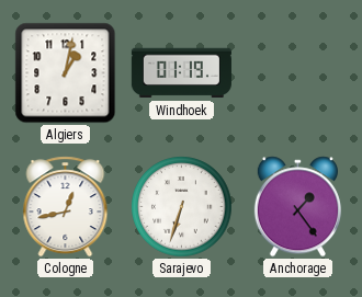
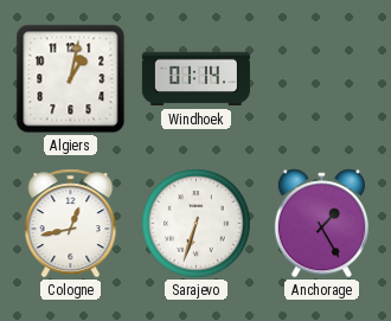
Windhoek: 01:19 -> 01:14
Anchorage: 1:24 -> 1:25
